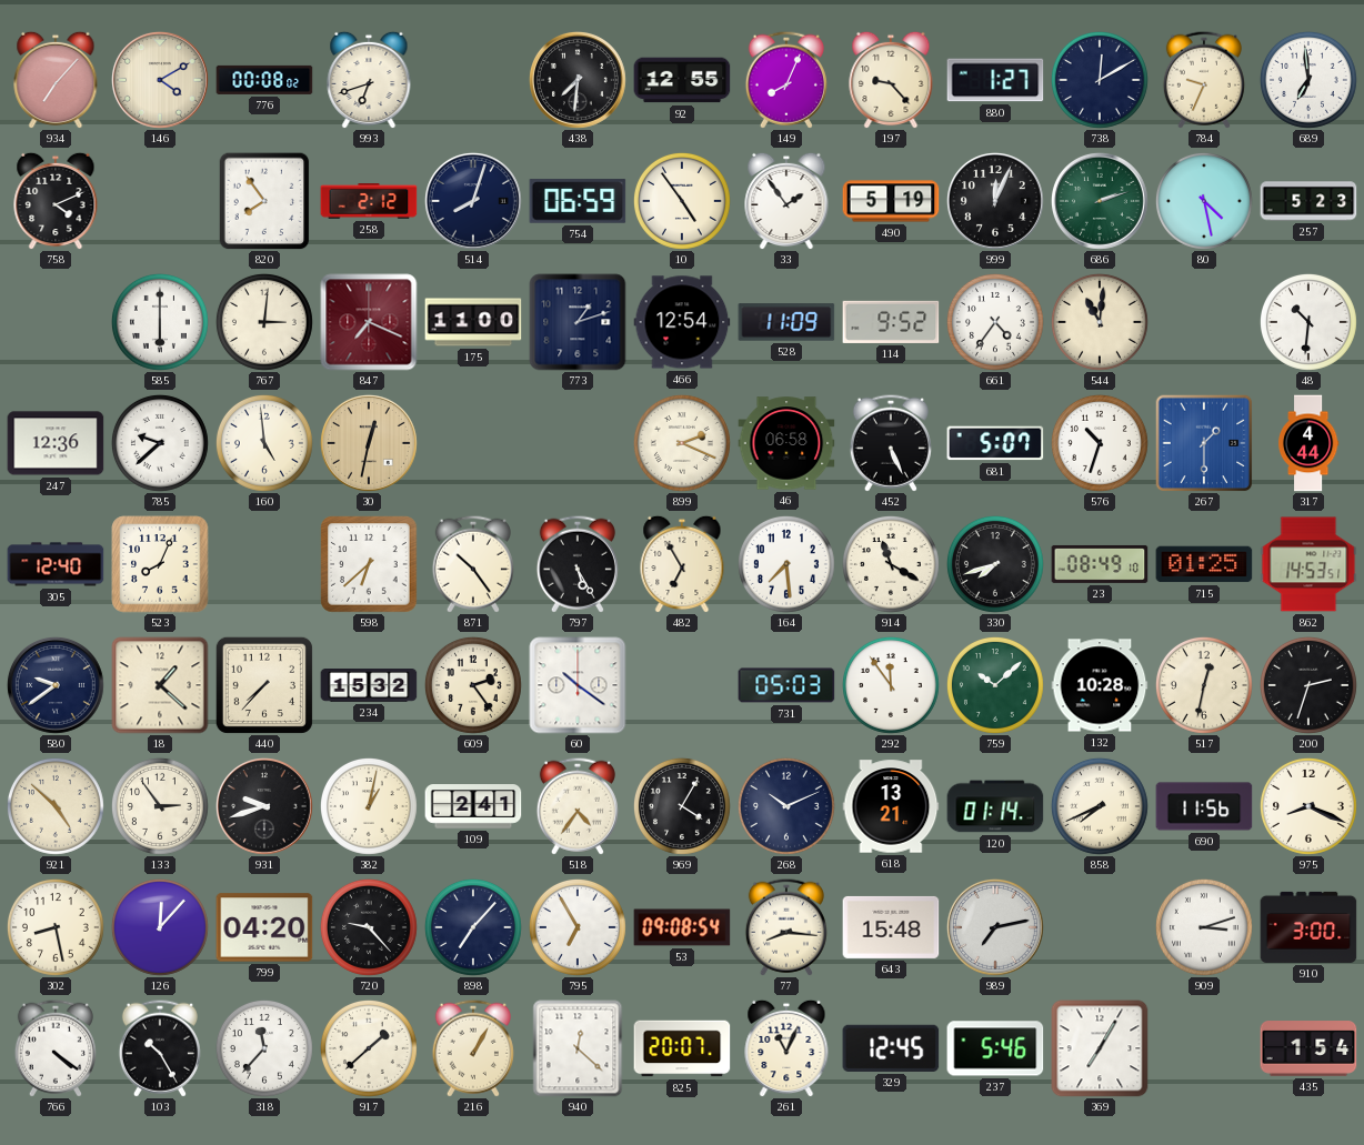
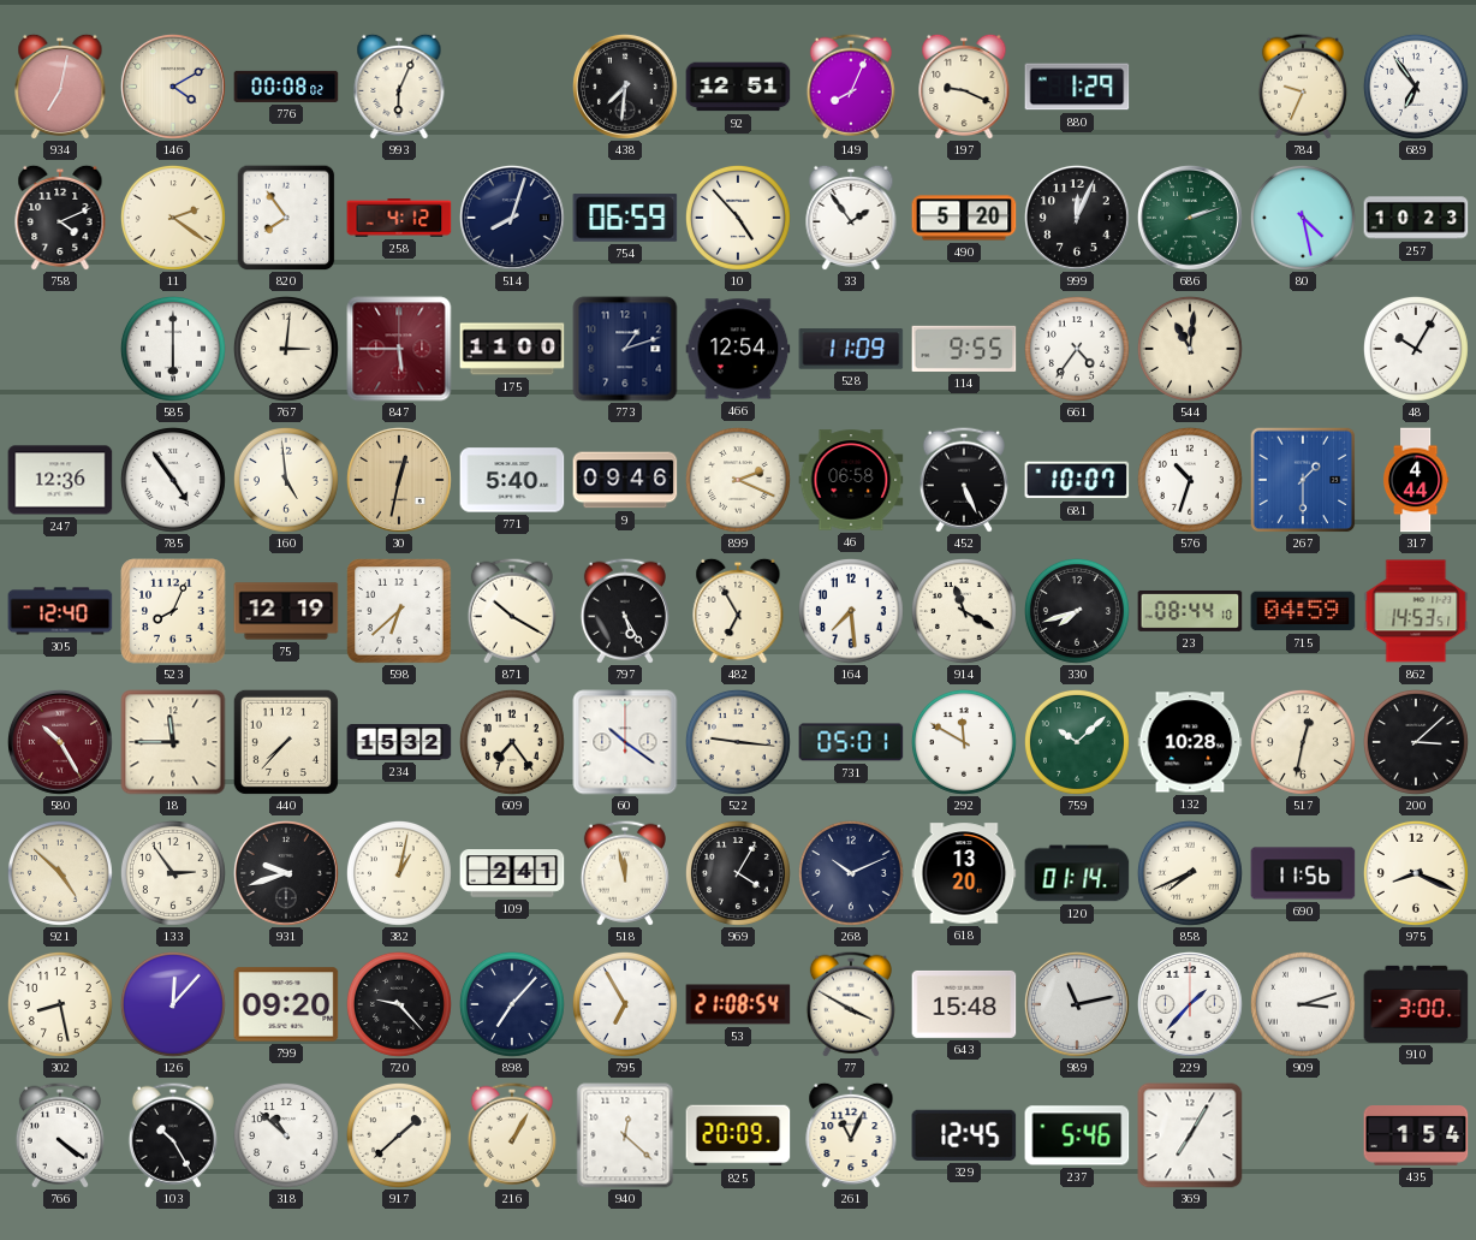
934: 7:07 -> 7:02
993: 6:42 -> 6:04
92: 12:55 -> 12:51
197: 9:23 -> 9:19
880: 1:27 -> 1:29
738: 12:10 -> none
689: 6:59 -> 6:54
11: none -> 2:21
258: 2:12 -> 4:12
10: 4:54 -> 4:53
490: 5:19 -> 5:20
257: 5:23 -> 10:23
847: 7:19 -> 5:45
114: 9:52 -> 9:55
48: 10:31 -> 10:05
785: 9:38 -> 4:54
771: none -> 5:40
9: none -> 09:46
681: 5:07 -> 10:07
75: none -> 12:19
871: 10:24 -> 10:20
23: 08:49 -> 08:44
715: 01:25 -> 04:59
580: 9:39 -> 10:25
580 dial: navy -> burgundy
18: 1:22 -> 11:45
609: 2:24 -> 7:24
522: none -> 9:16
731: 05:03 -> 05:01
292: 11:54 -> 11:50
200: 2:33 -> 3:08
518: 4:36 -> 11:58
618: 13:21 -> 13:20
799: 04:20 -> 09:20
53: 09:08 -> 21:08
77: 8:16 -> 3:50
989: 7:13 -> 11:13
229: none -> 1:37
318: 11:37 -> 10:52
825: 20:07 -> 20:09
